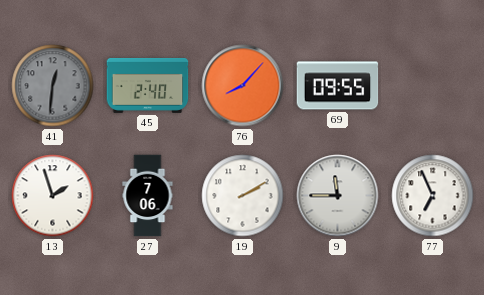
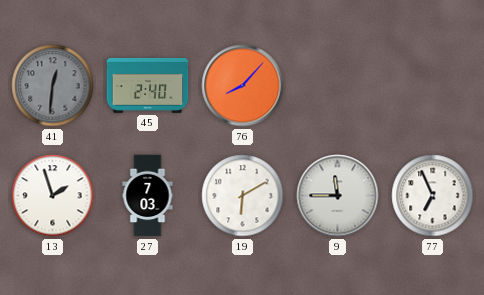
69: 09:55 -> none
27: 7:06 -> 7:03
19: 2:10 -> 6:10
